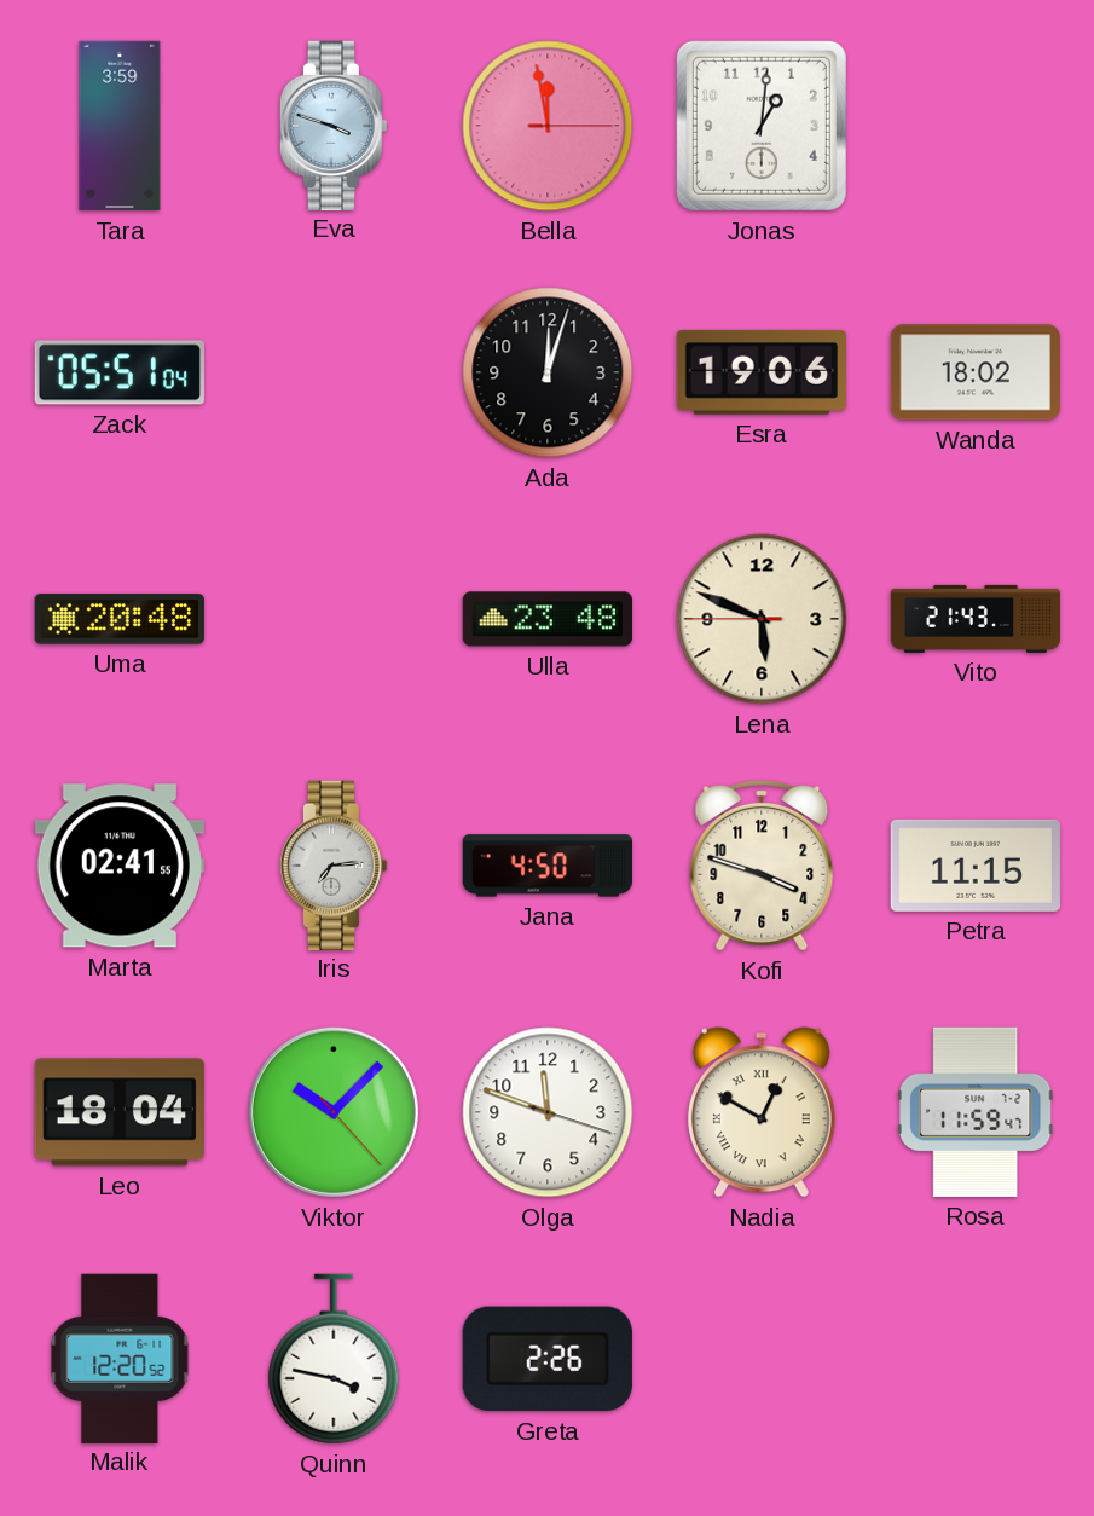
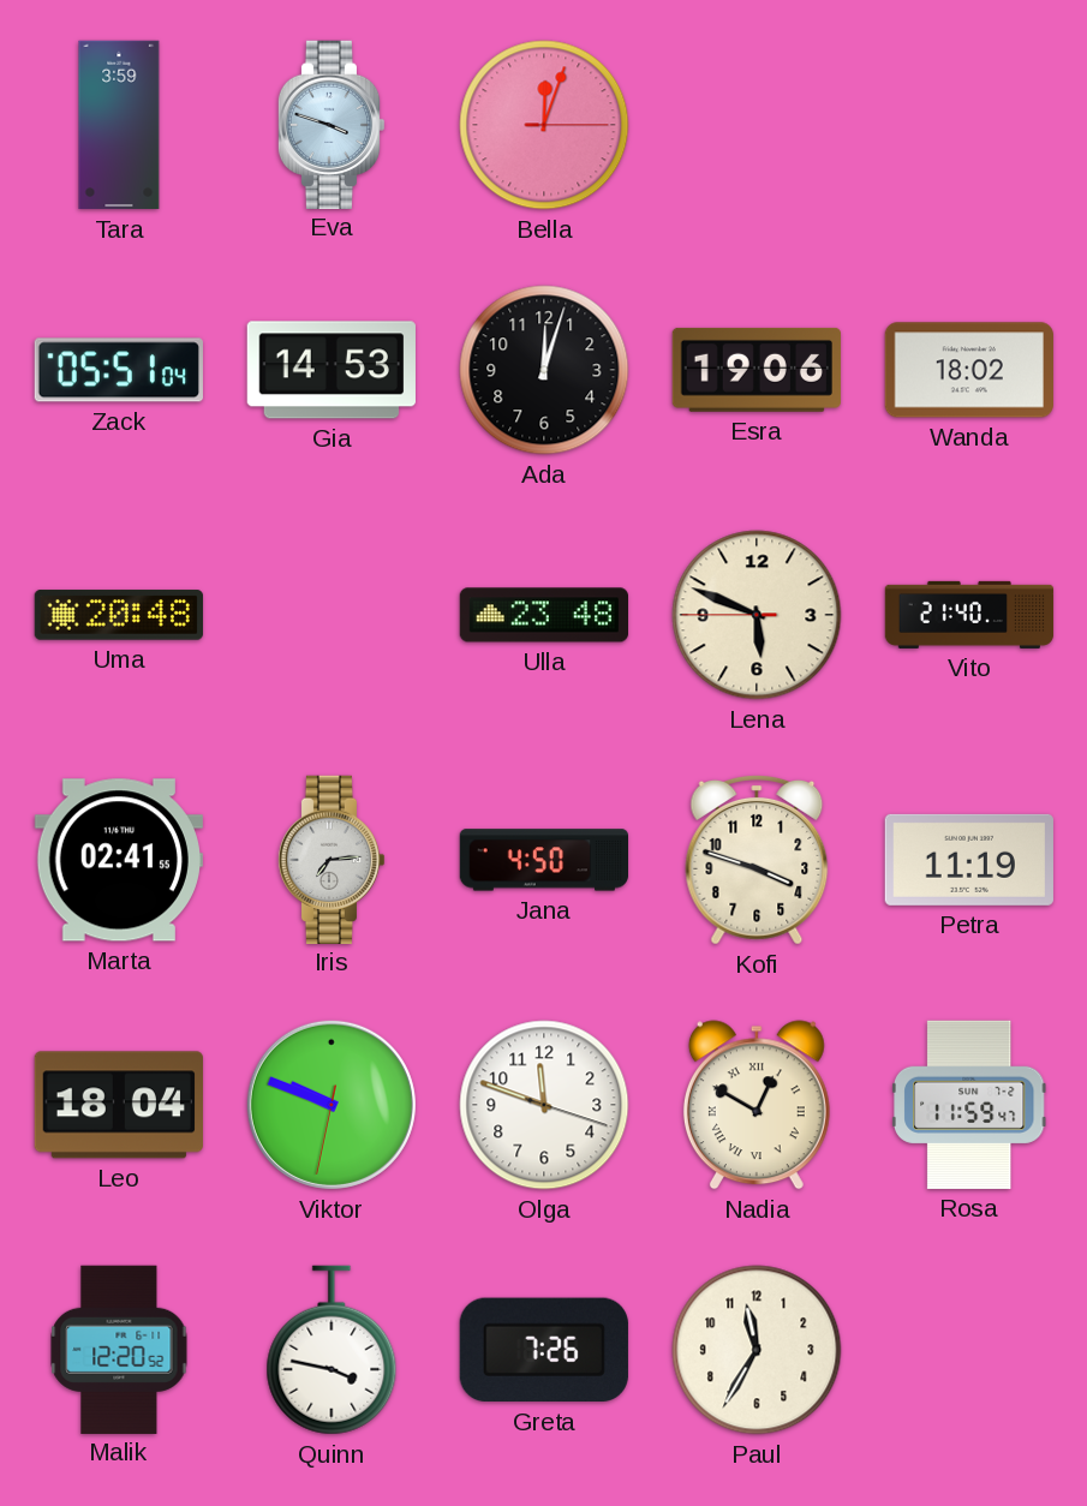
Bella: 11:58 -> 12:03
Jonas: 1:01 -> none
Gia: none -> 14:53
Vito: 21:43 -> 21:40
Petra: 11:15 -> 11:19
Viktor: 10:07 -> 9:48
Greta: 2:26 -> 7:26
Paul: none -> 11:35
